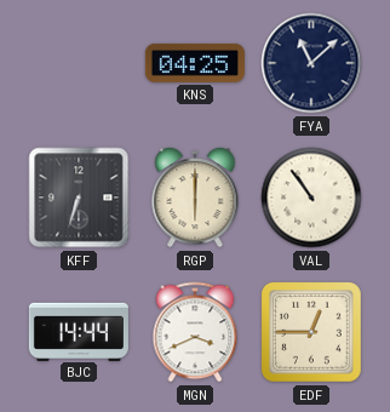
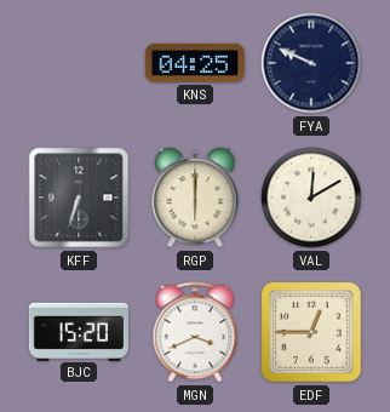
FYA: 11:08 -> 9:49
VAL: 10:54 -> 12:10
BJC: 14:44 -> 15:20
